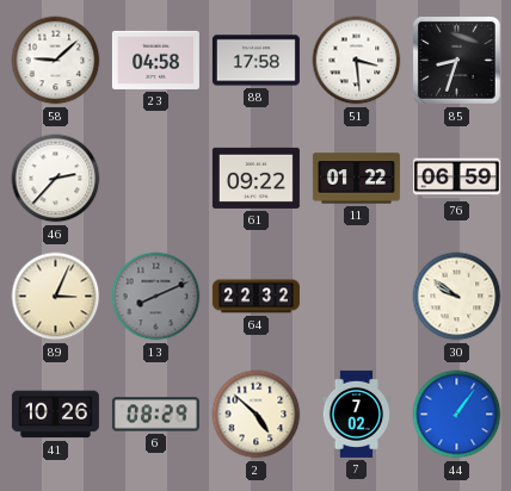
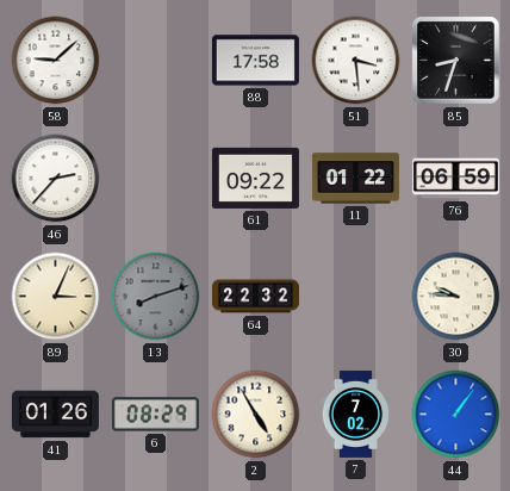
23: 04:58 -> none
13: 8:11 -> 8:12
30: 9:51 -> 9:46
41: 10:26 -> 01:26
2: 4:52 -> 4:55
